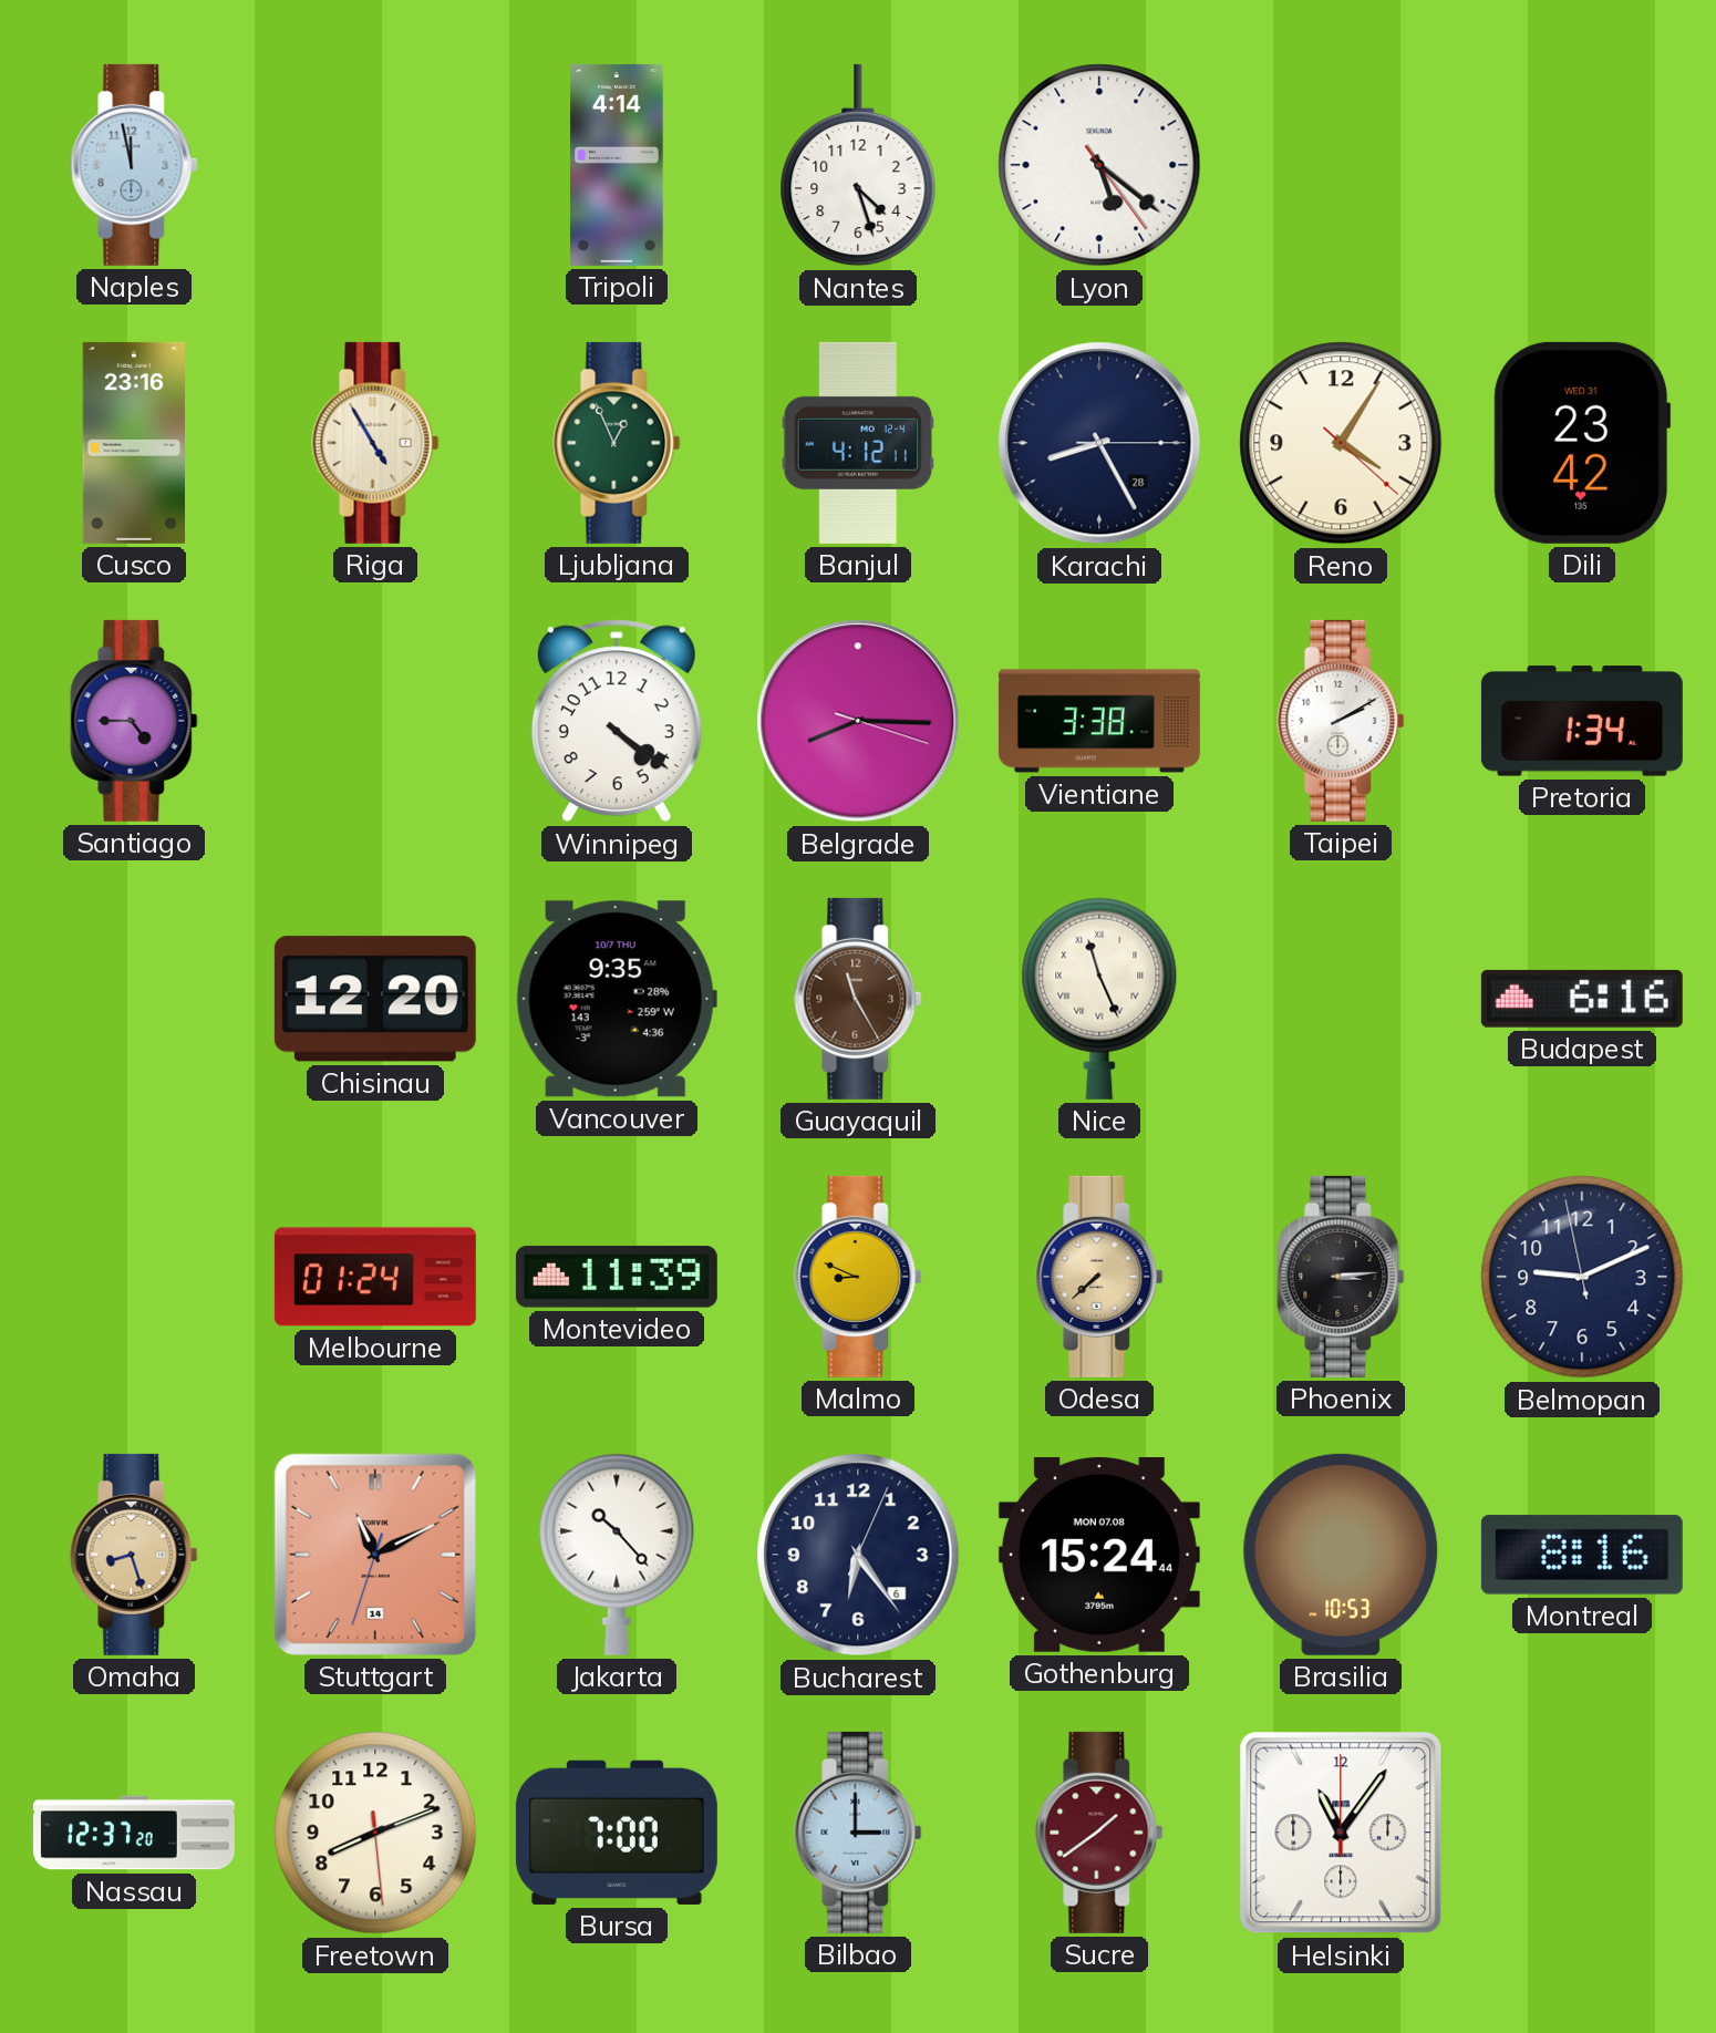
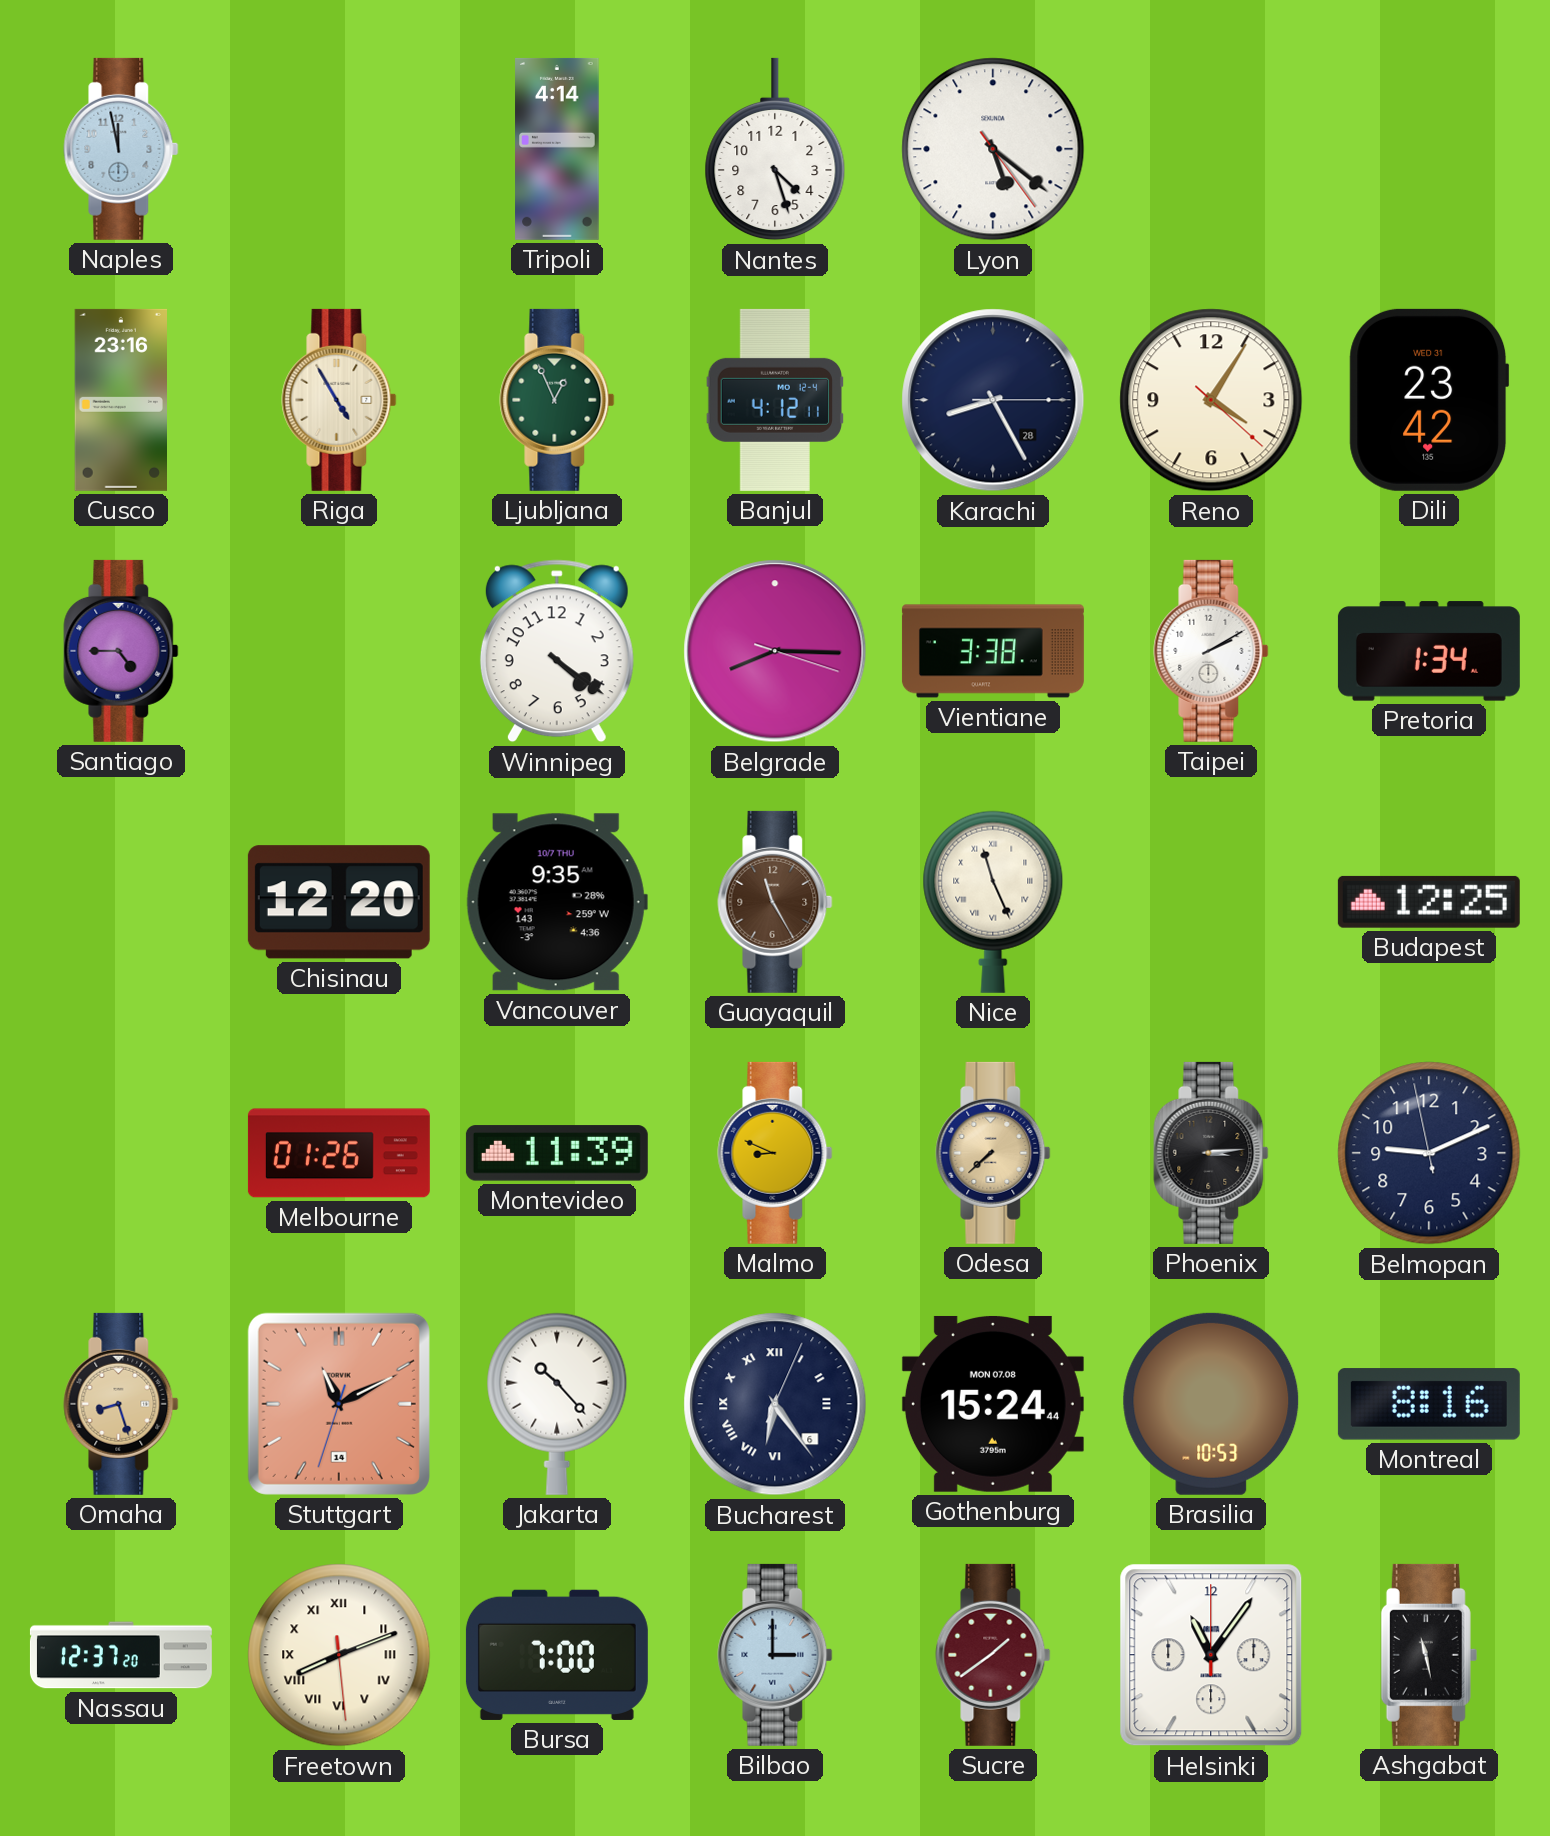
Budapest: 6:16 -> 12:25
Melbourne: 01:24 -> 01:26
Bucharest numerals: Arabic -> Roman
Freetown numerals: Arabic -> Roman
Ashgabat: none -> 11:28
